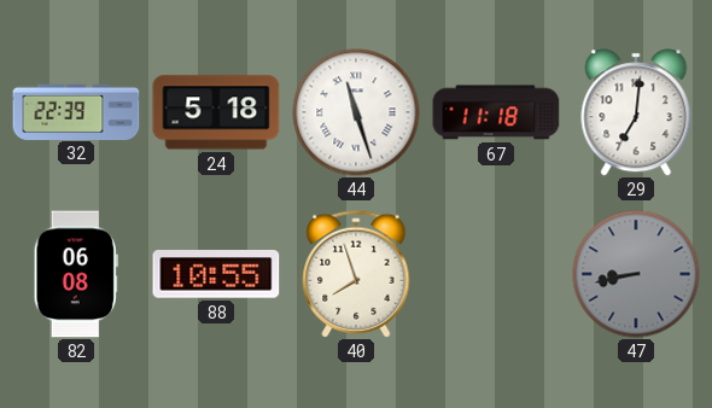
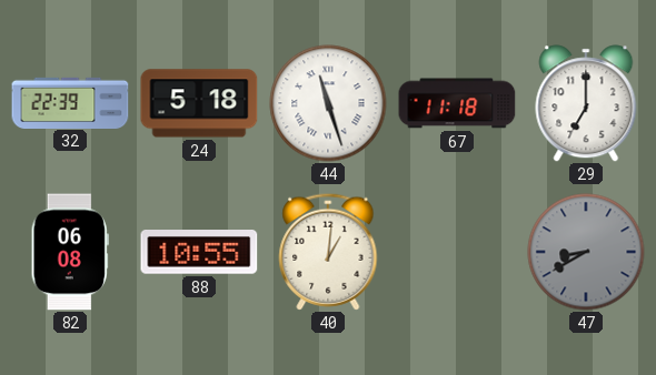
29: 7:01 -> 7:00
40: 7:57 -> 1:01
47: 8:43 -> 8:40
